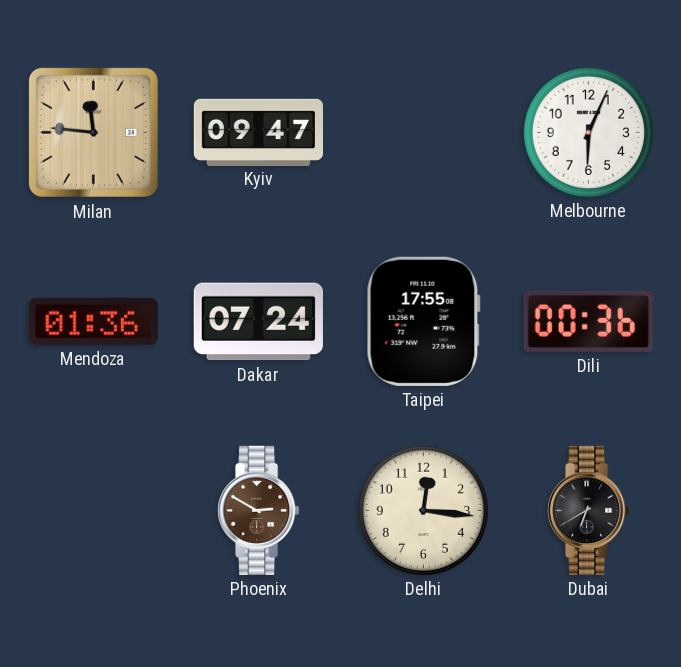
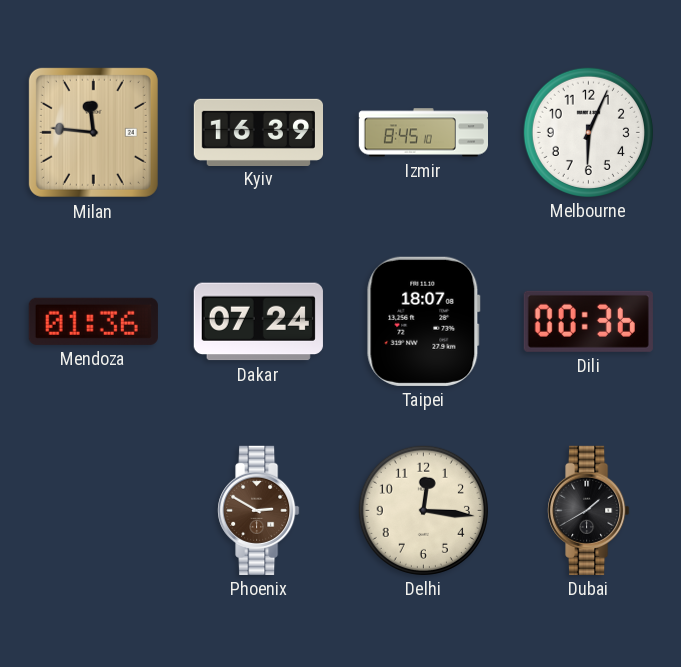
Kyiv: 09:47 -> 16:39
Izmir: none -> 8:45
Taipei: 17:55 -> 18:07
Dubai: 6:40 -> 1:40
